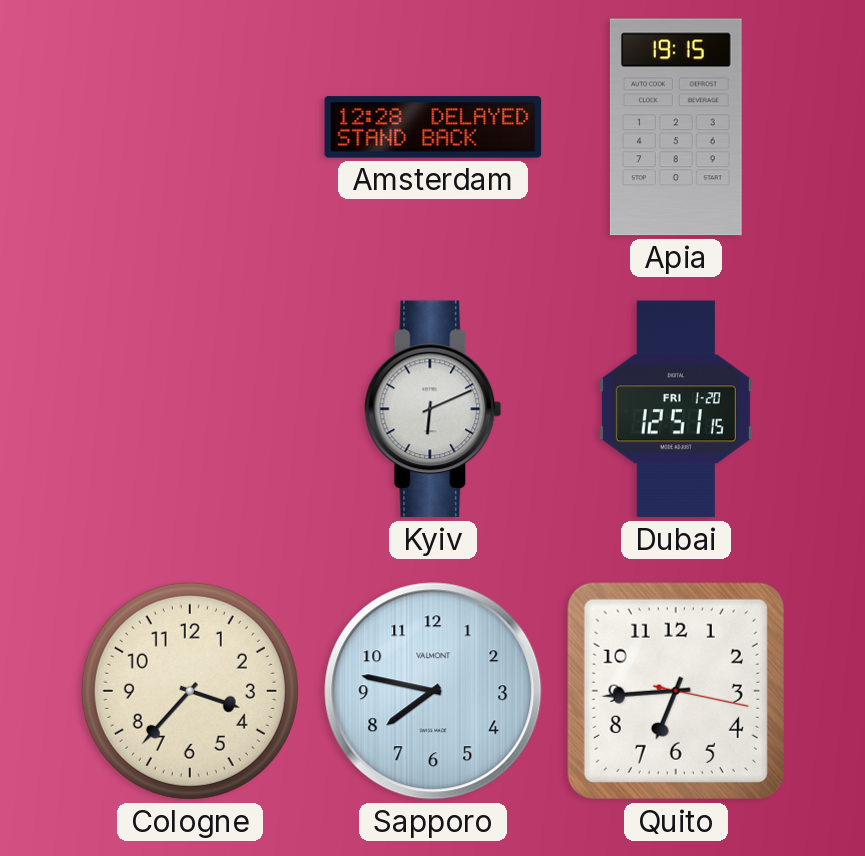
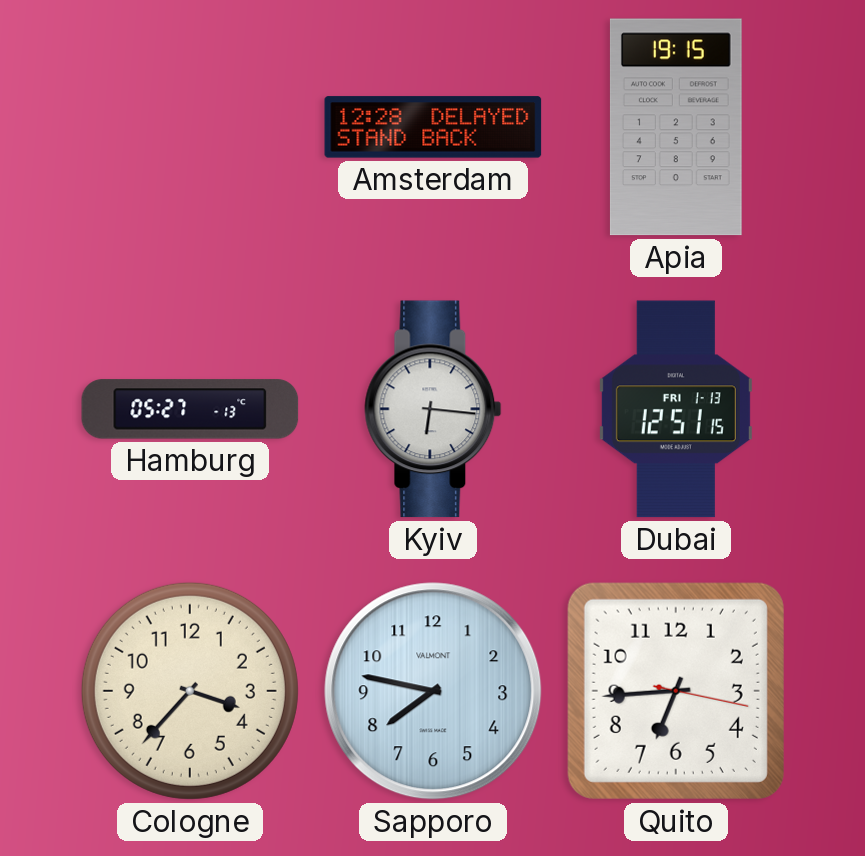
Hamburg: none -> 05:27
Kyiv: 6:11 -> 6:16
Dubai date: FRI 1-20 -> FRI 1-13
